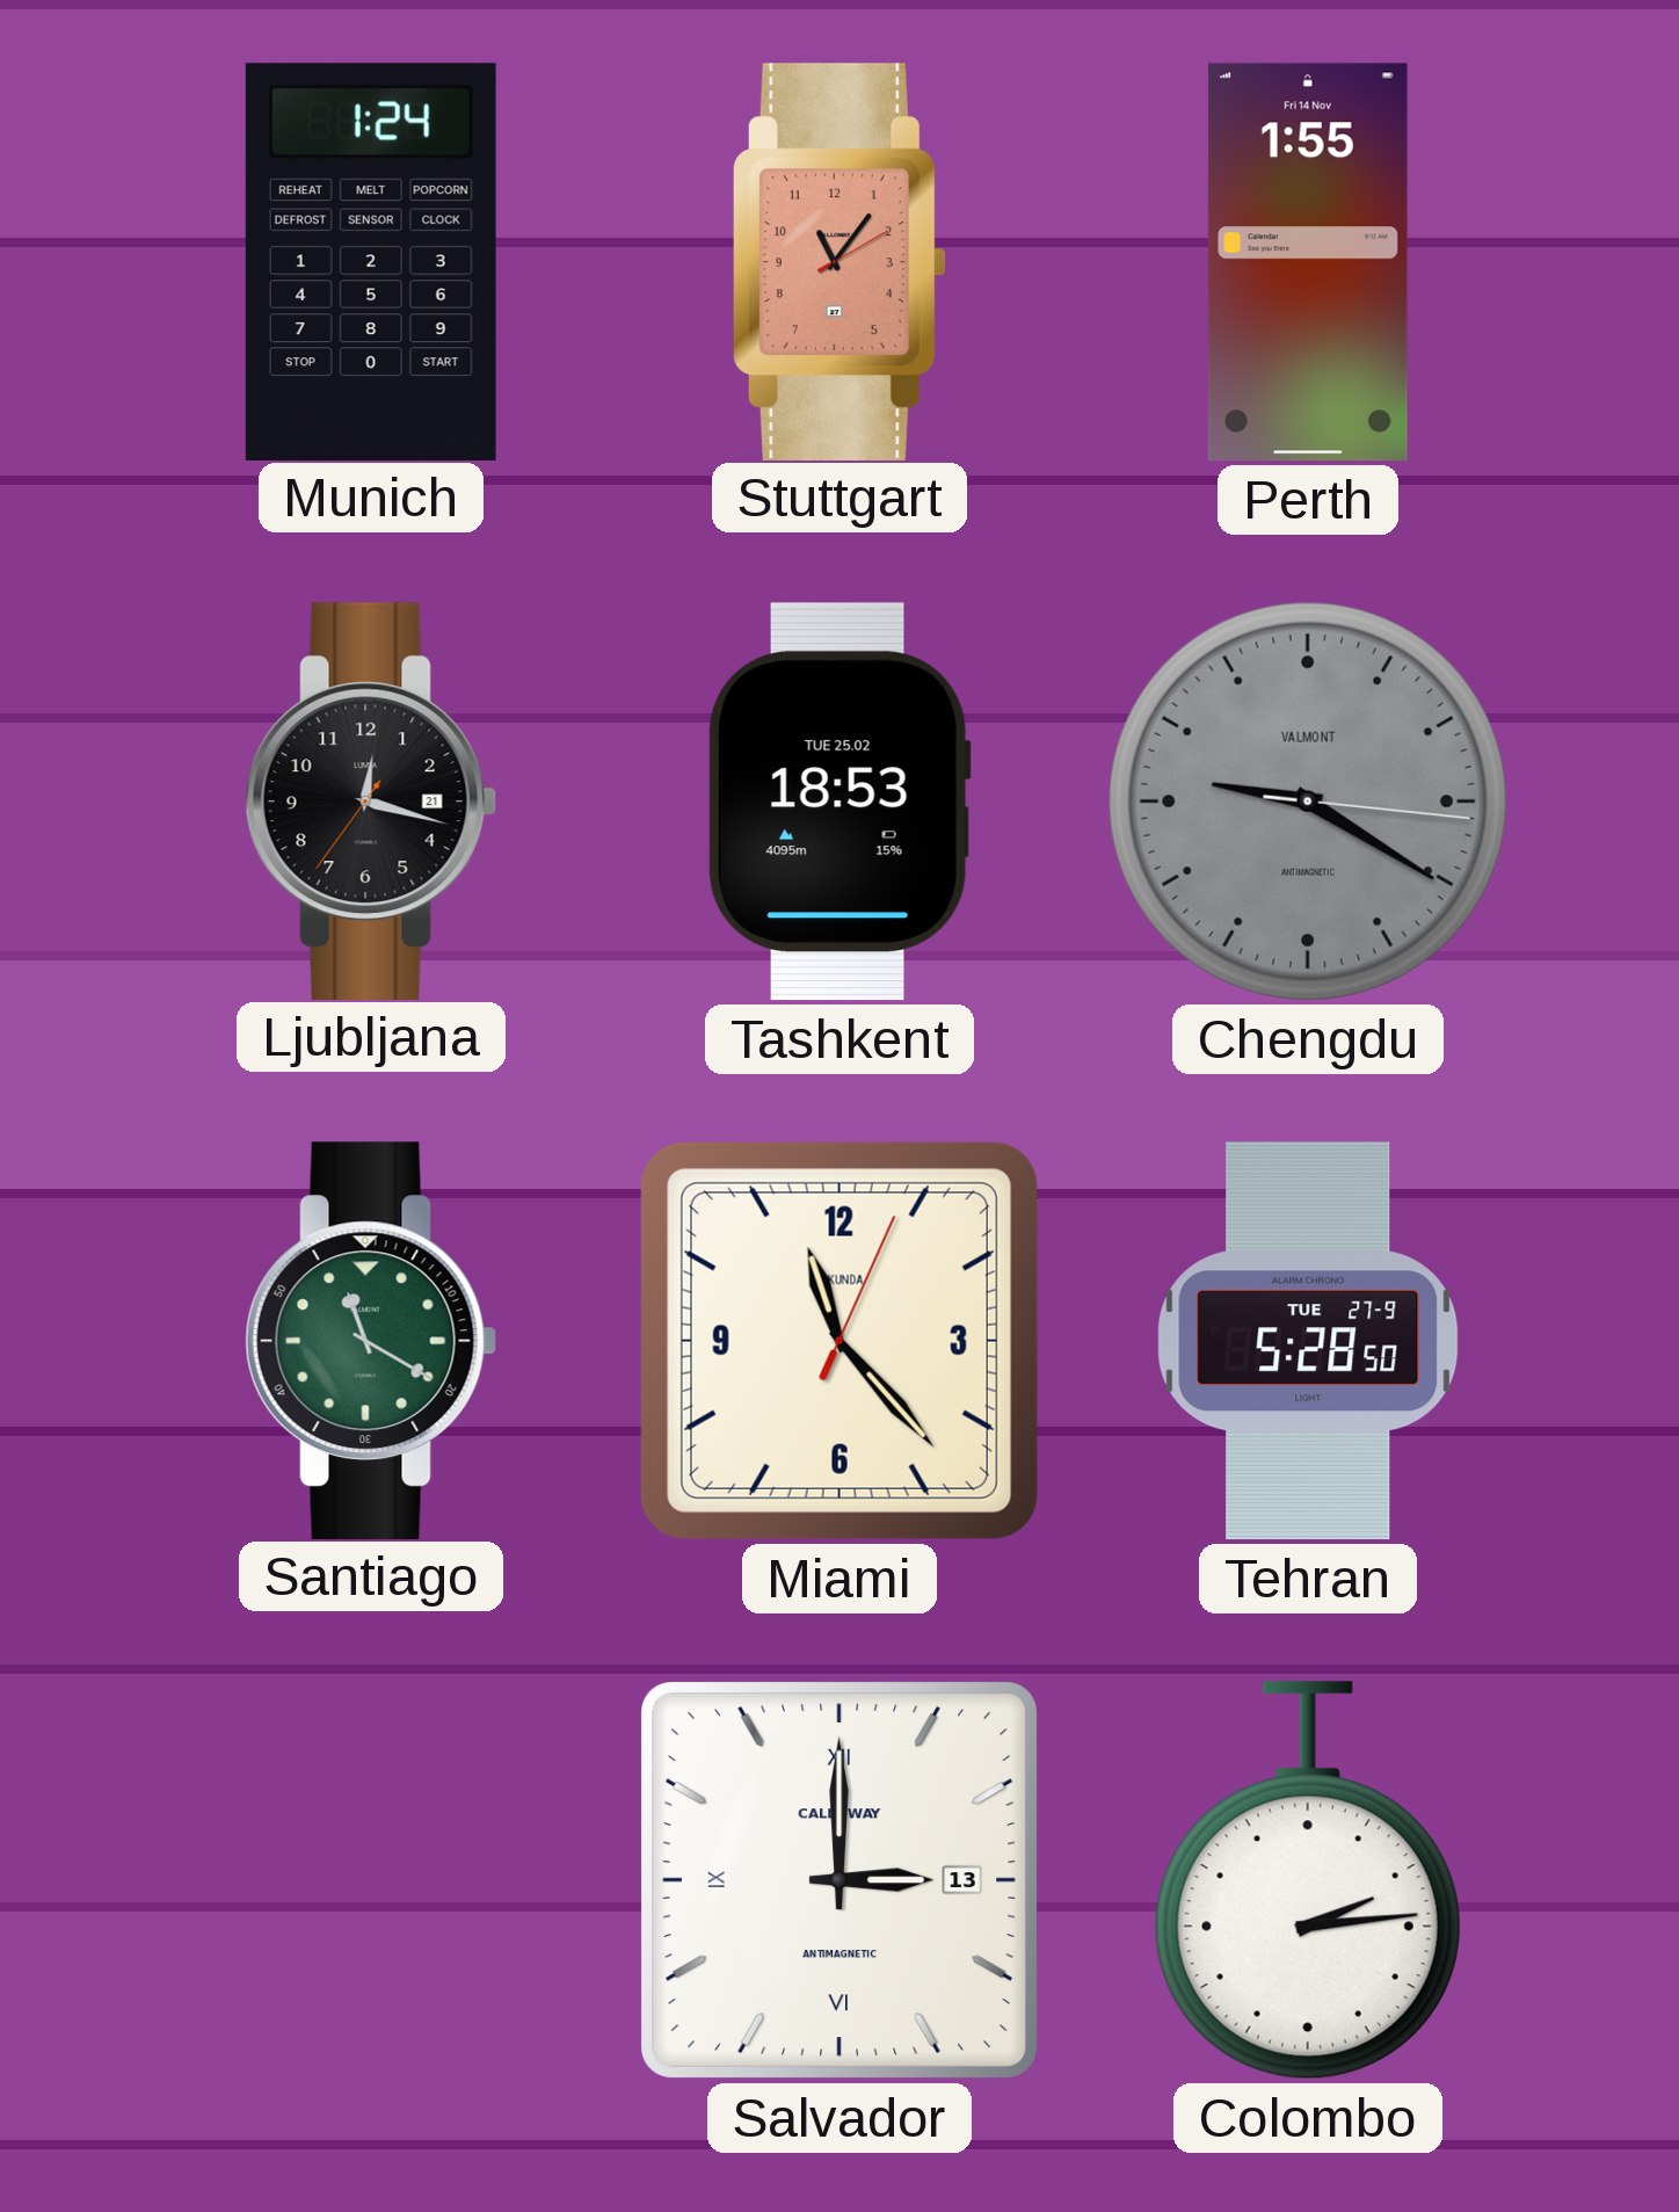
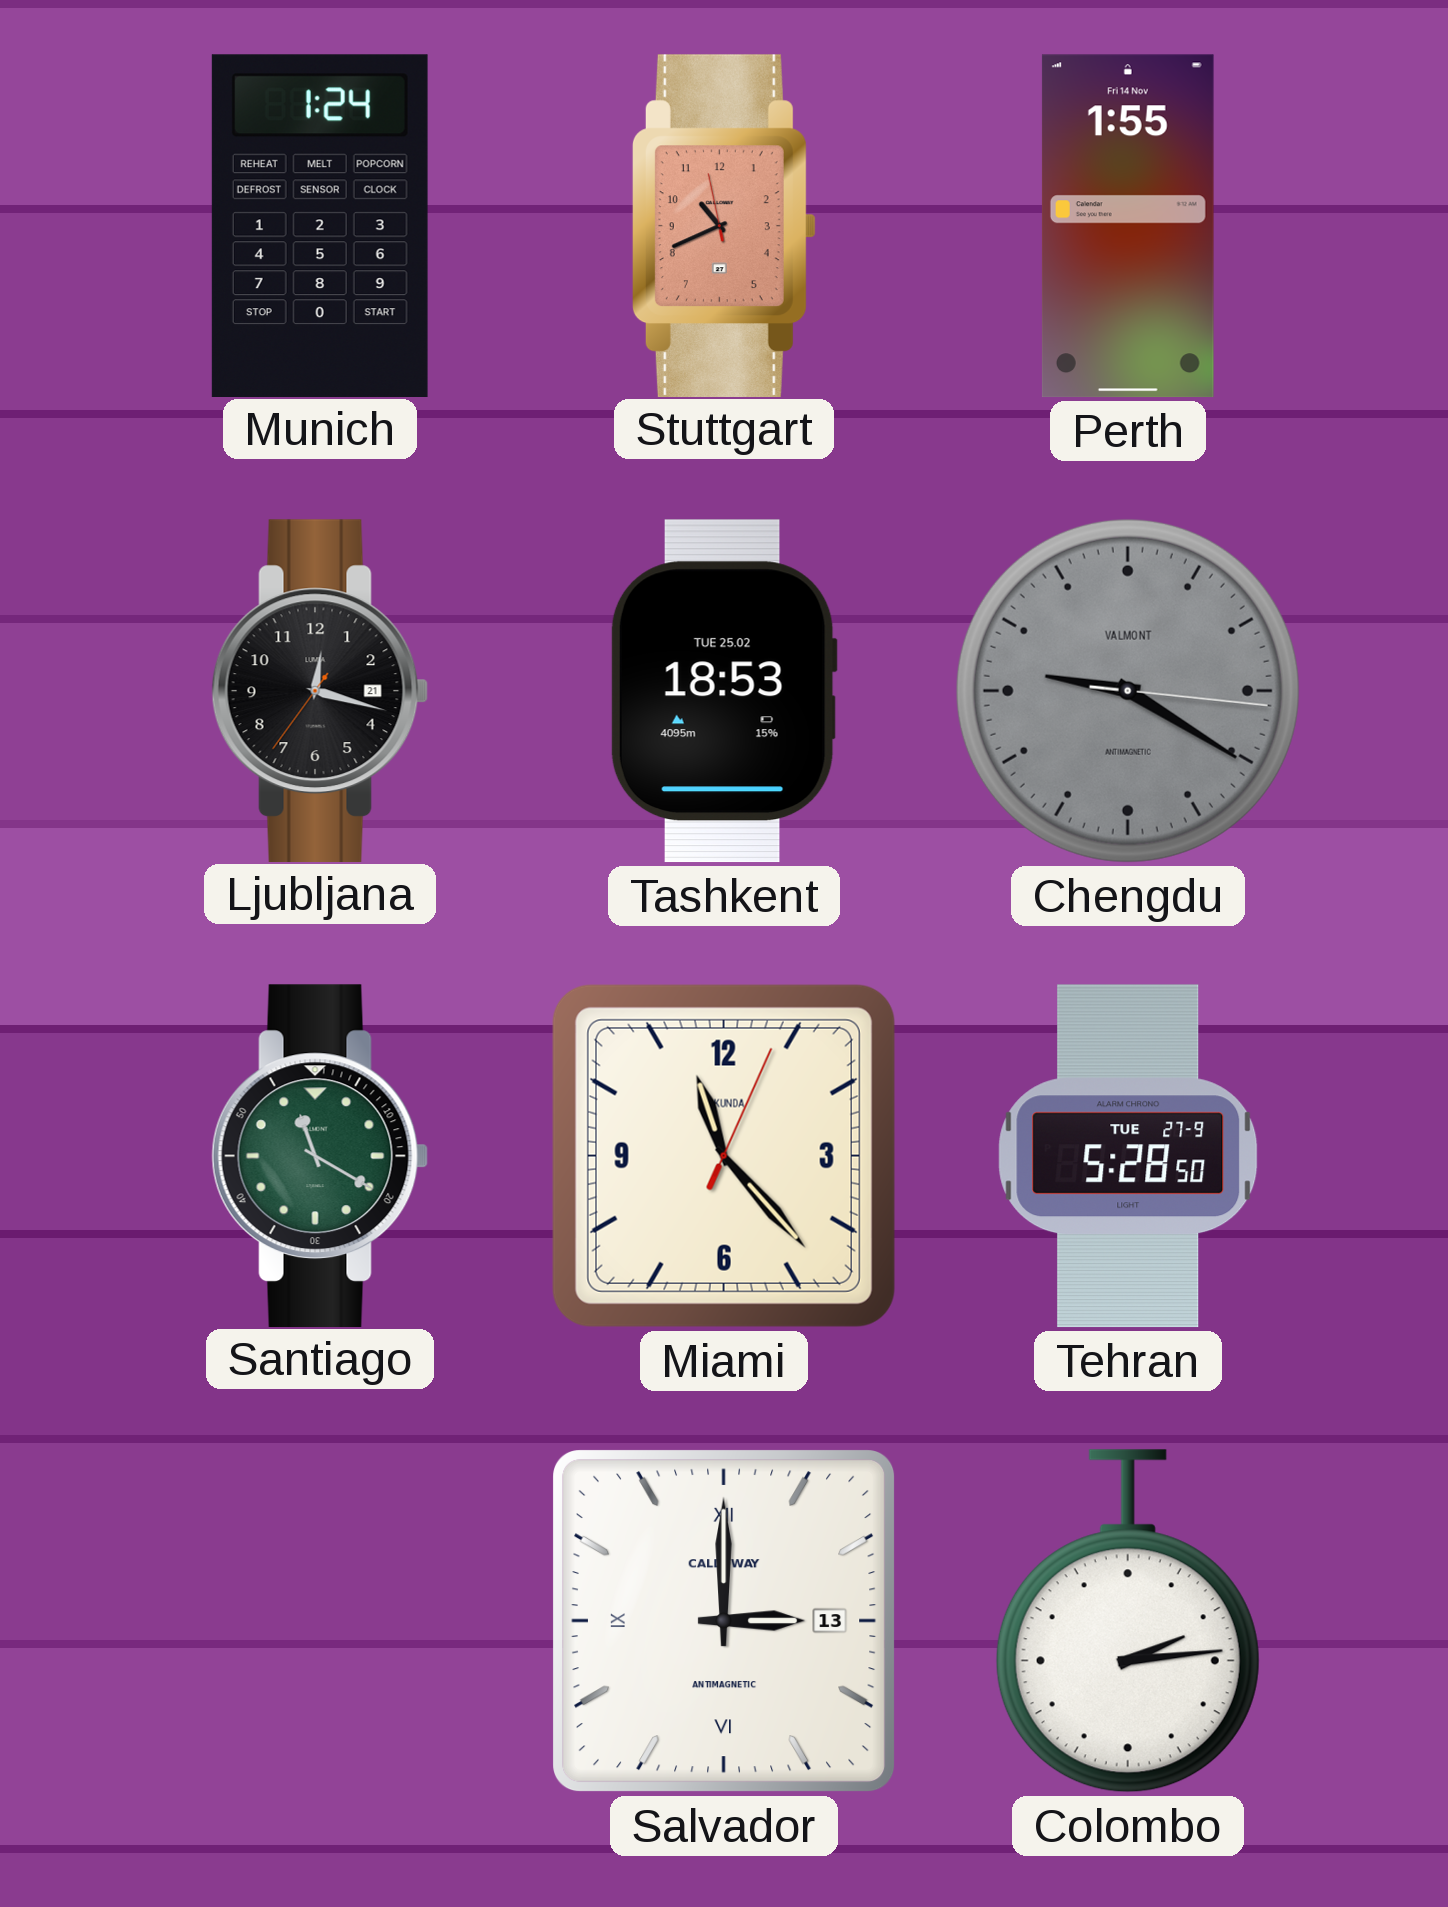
Stuttgart: 11:06 -> 10:40
